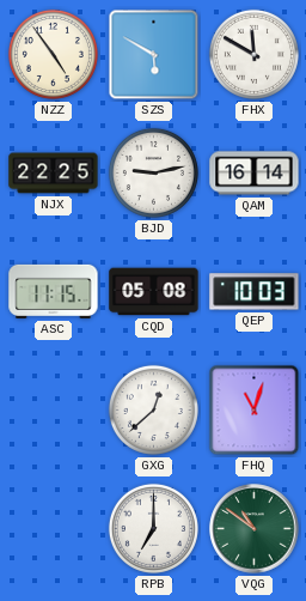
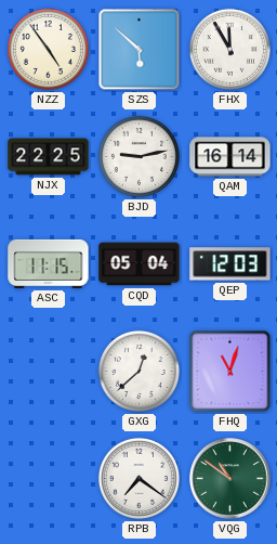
SZS: 5:50 -> 5:52
FHX: 11:50 -> 11:55
CQD: 05:08 -> 05:04
QEP: 10:03 -> 12:03
RPB: 7:00 -> 7:21
